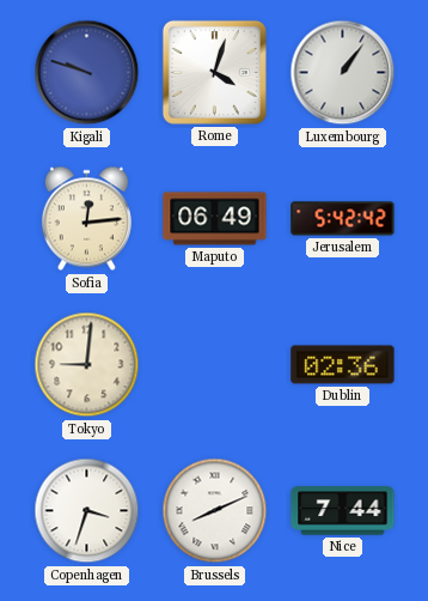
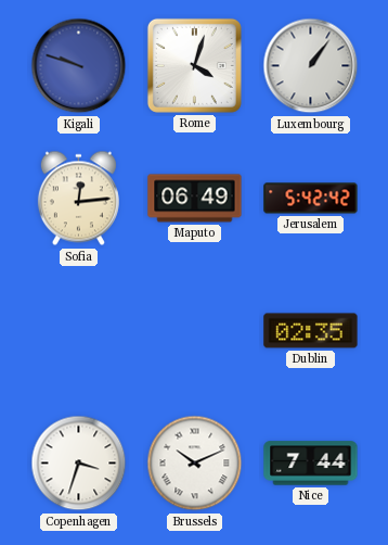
Tokyo: 9:01 -> none
Dublin: 02:36 -> 02:35
Brussels: 8:11 -> 10:11
